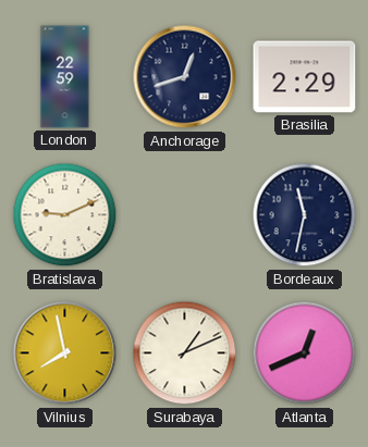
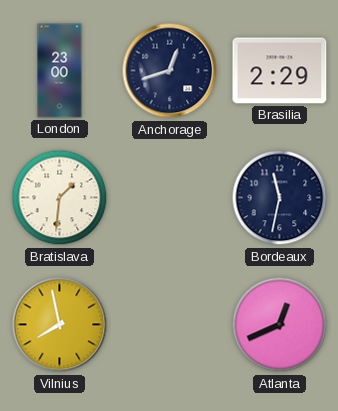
London: 22:59 -> 23:00
Bratislava: 9:11 -> 1:31
Surabaya: 1:11 -> none
